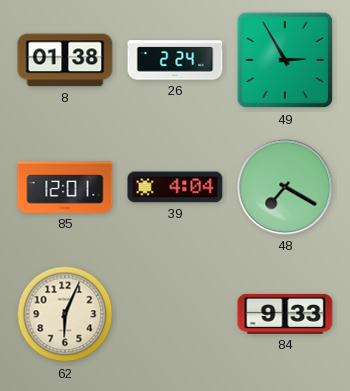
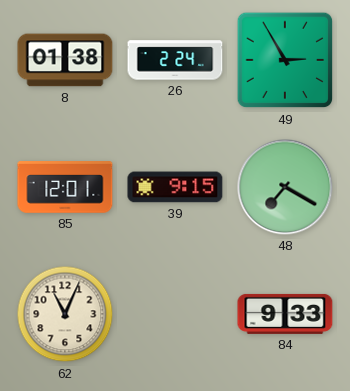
39: 4:04 -> 9:15
62: 6:04 -> 11:04
